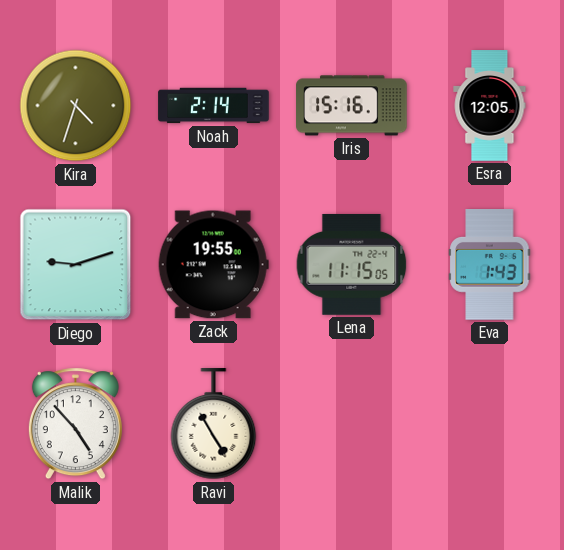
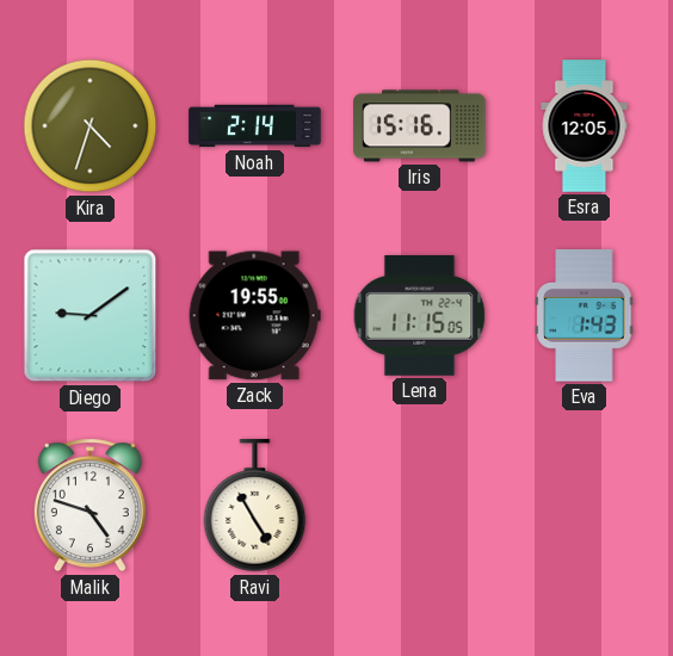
Diego: 9:12 -> 9:09
Malik: 4:53 -> 4:48
